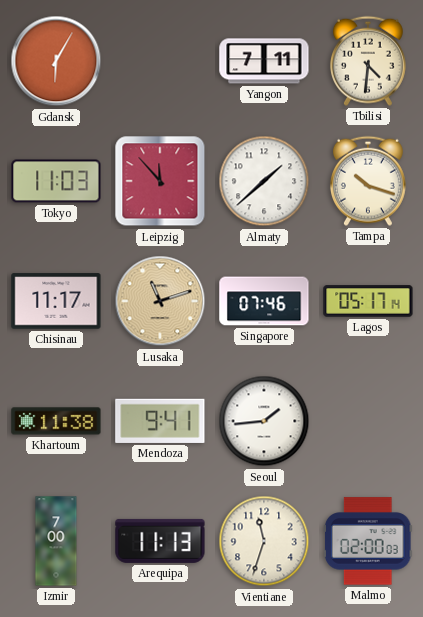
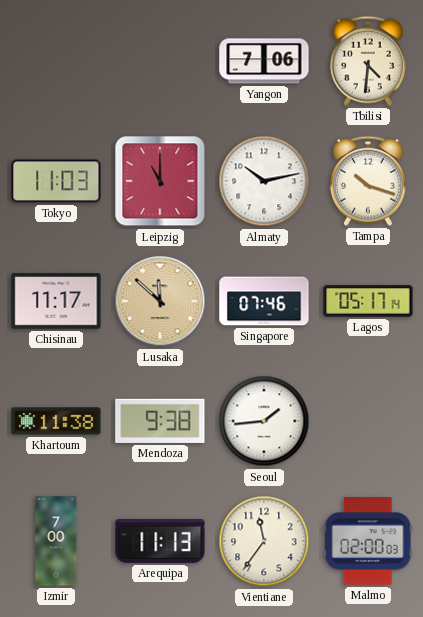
Gdansk: 6:05 -> none
Yangon: 7:11 -> 7:06
Leipzig: 11:53 -> 11:00
Almaty: 1:38 -> 10:13
Lusaka: 11:12 -> 11:52
Mendoza: 9:41 -> 9:38
Vientiane: 11:33 -> 11:36
